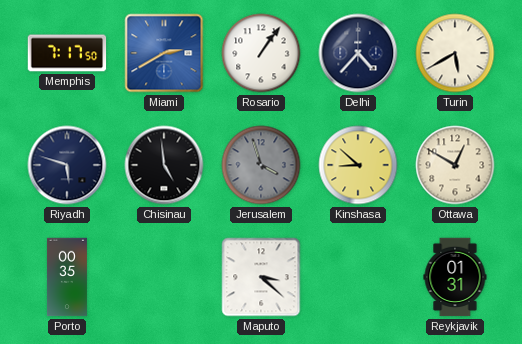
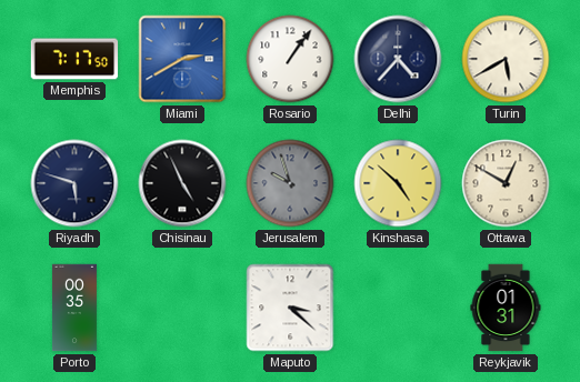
Chisinau: 4:59 -> 4:56
Jerusalem: 3:57 -> 9:57
Kinshasa: 8:52 -> 4:52
